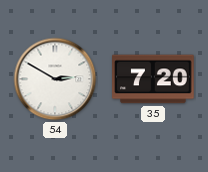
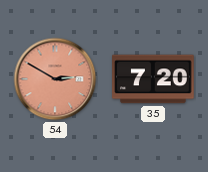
54 dial: white -> salmon
